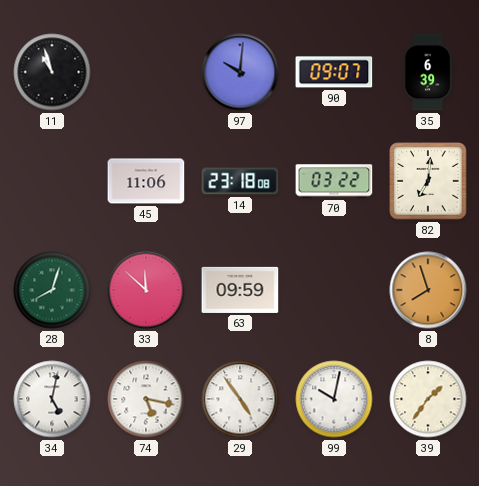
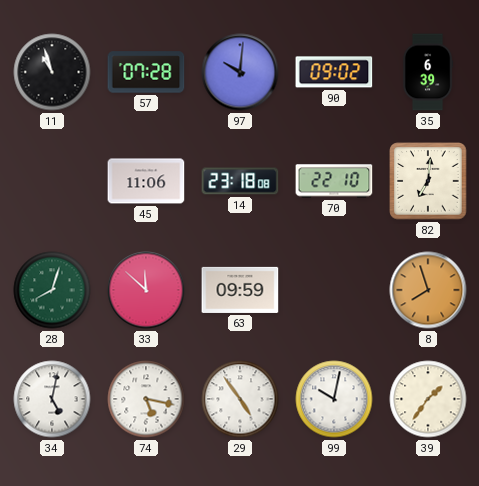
57: none -> 07:28
90: 09:07 -> 09:02
70: 03:22 -> 22:10
